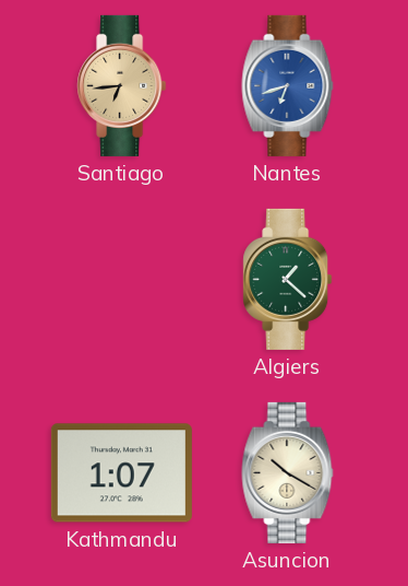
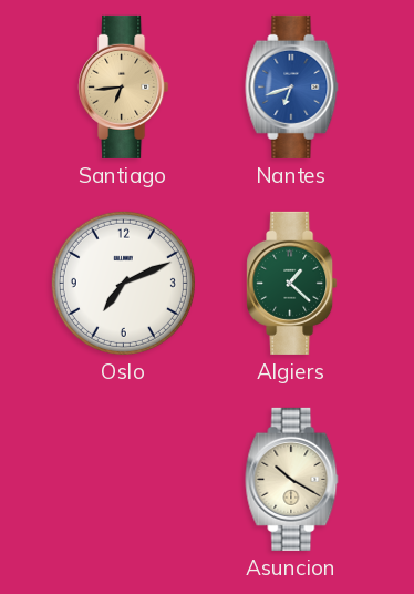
Oslo: none -> 7:11
Kathmandu: 1:07 -> none
